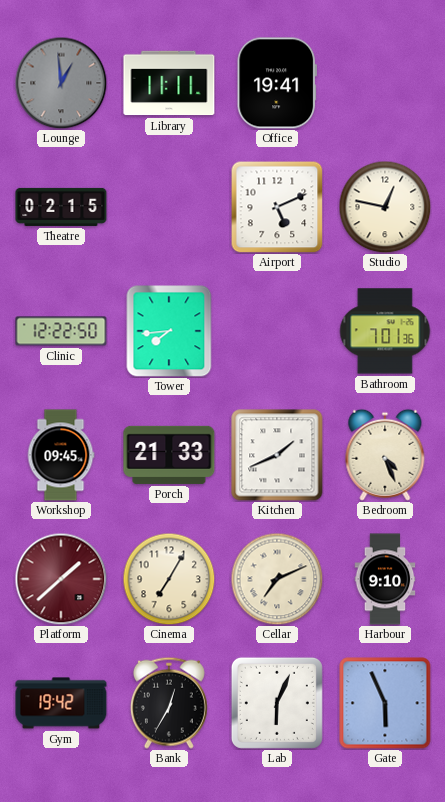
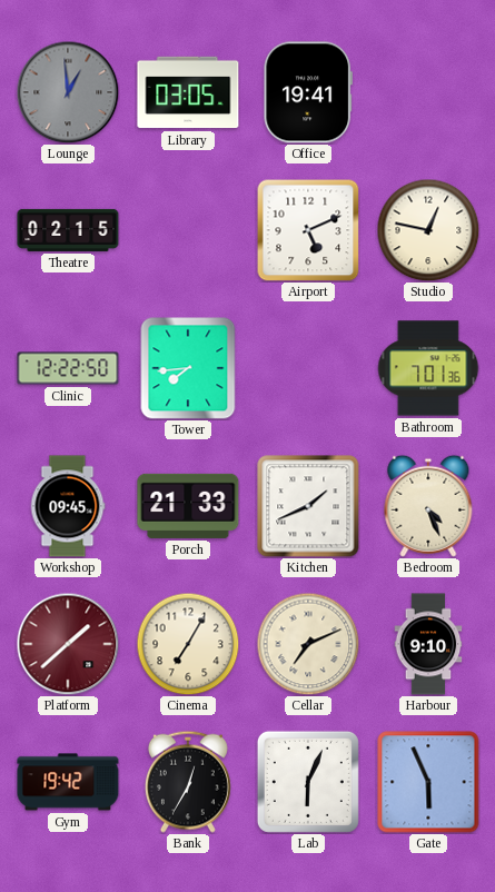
Library: 11:11 -> 03:05
